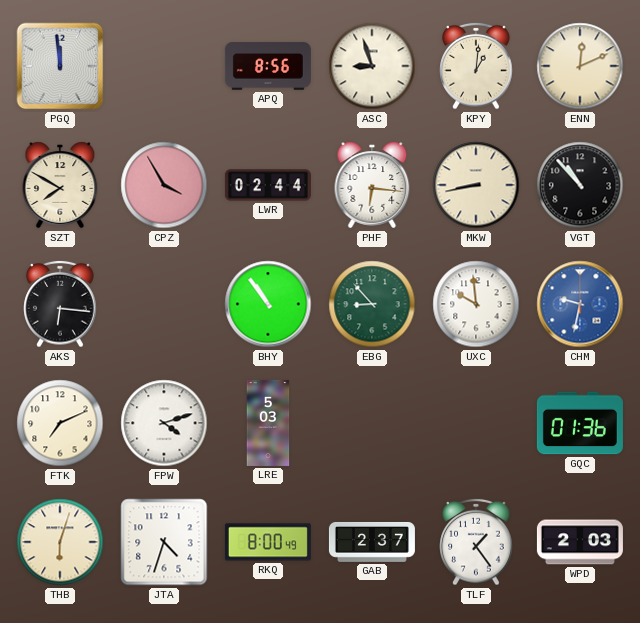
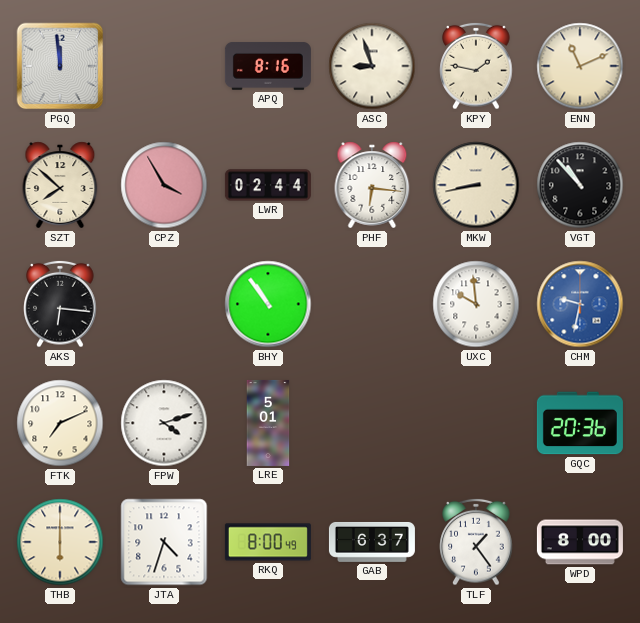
APQ: 8:56 -> 8:16
KPY: 1:01 -> 1:47
ENN: 12:11 -> 11:11
SZT: 7:50 -> 7:52
EBG: 8:53 -> none
LRE: 5:03 -> 5:01
GQC: 01:36 -> 20:36
THB: 6:03 -> 6:00
GAB: 2:37 -> 6:37
WPD: 2:03 -> 8:00
